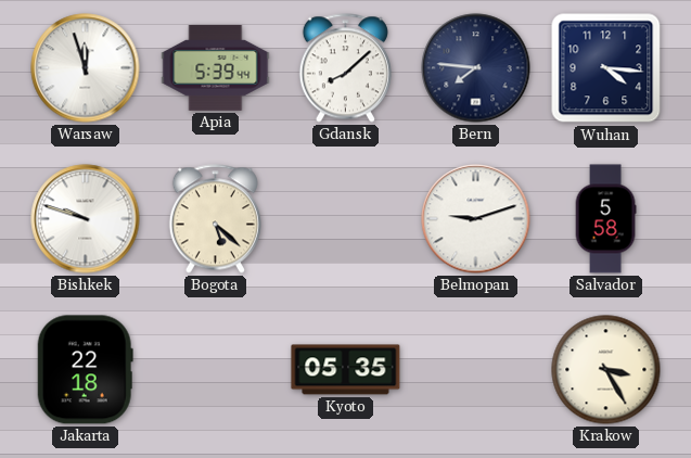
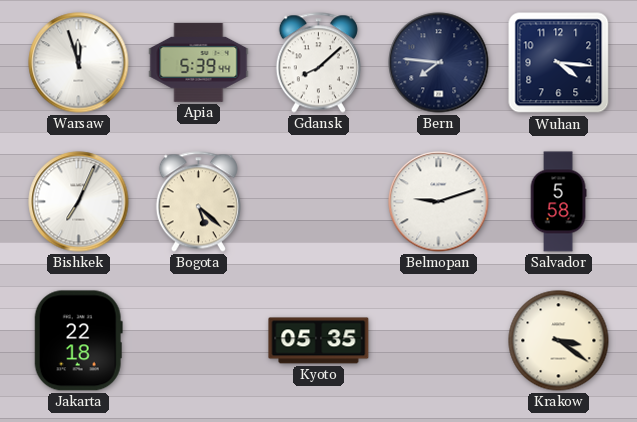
Bishkek: 9:48 -> 7:04
Krakow: 3:25 -> 3:21
